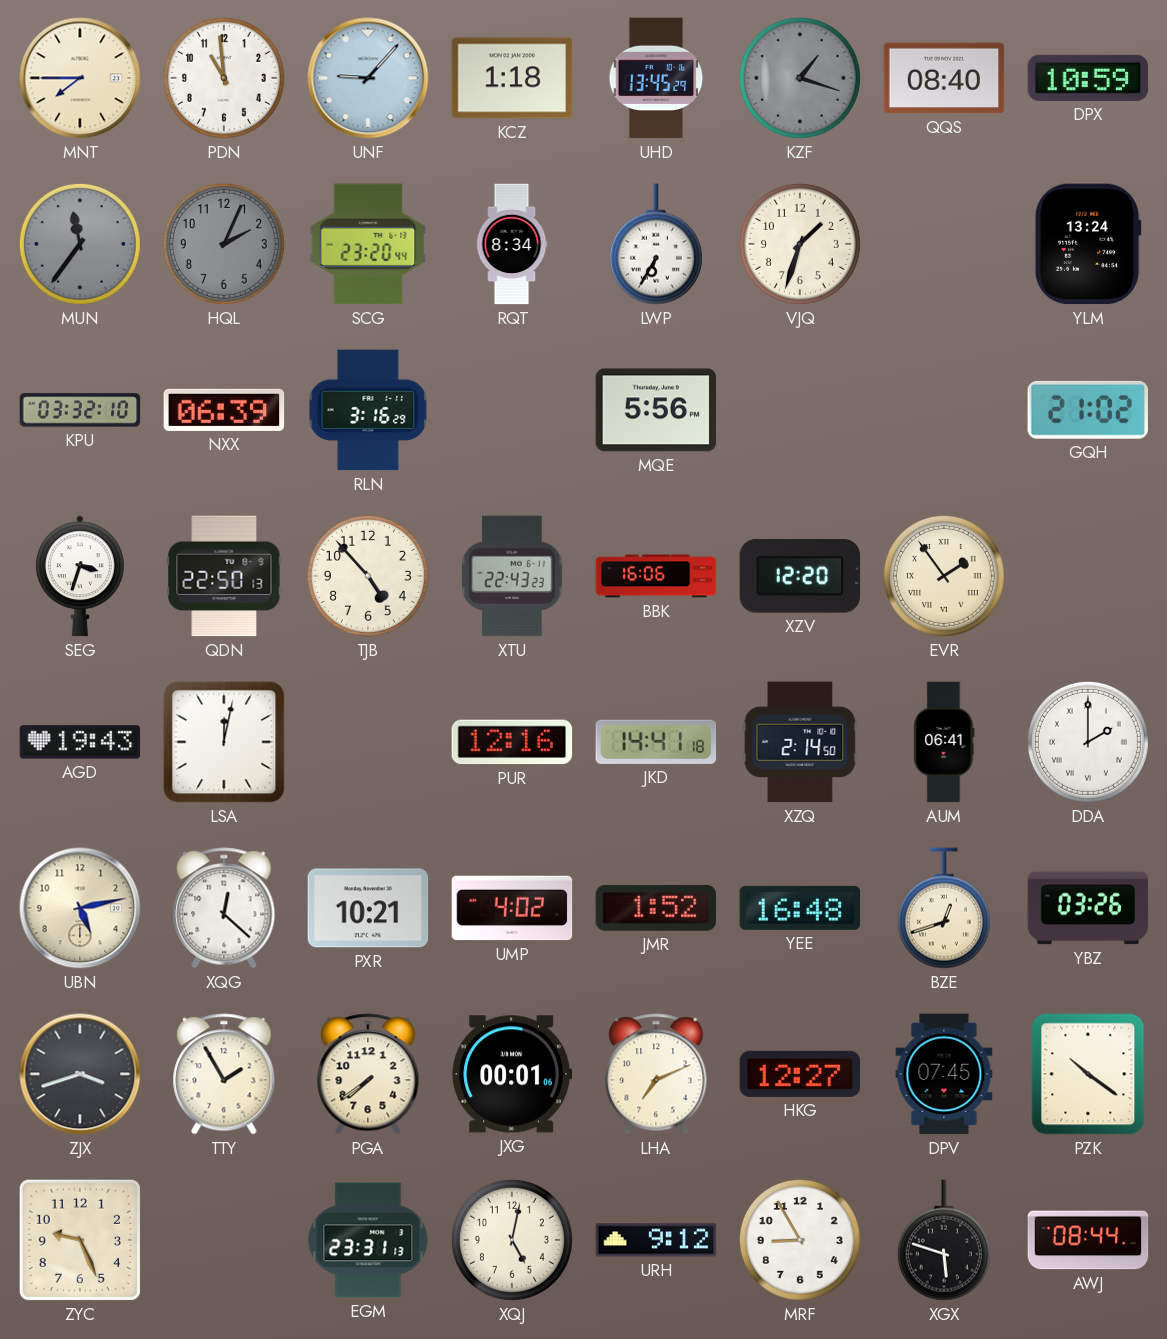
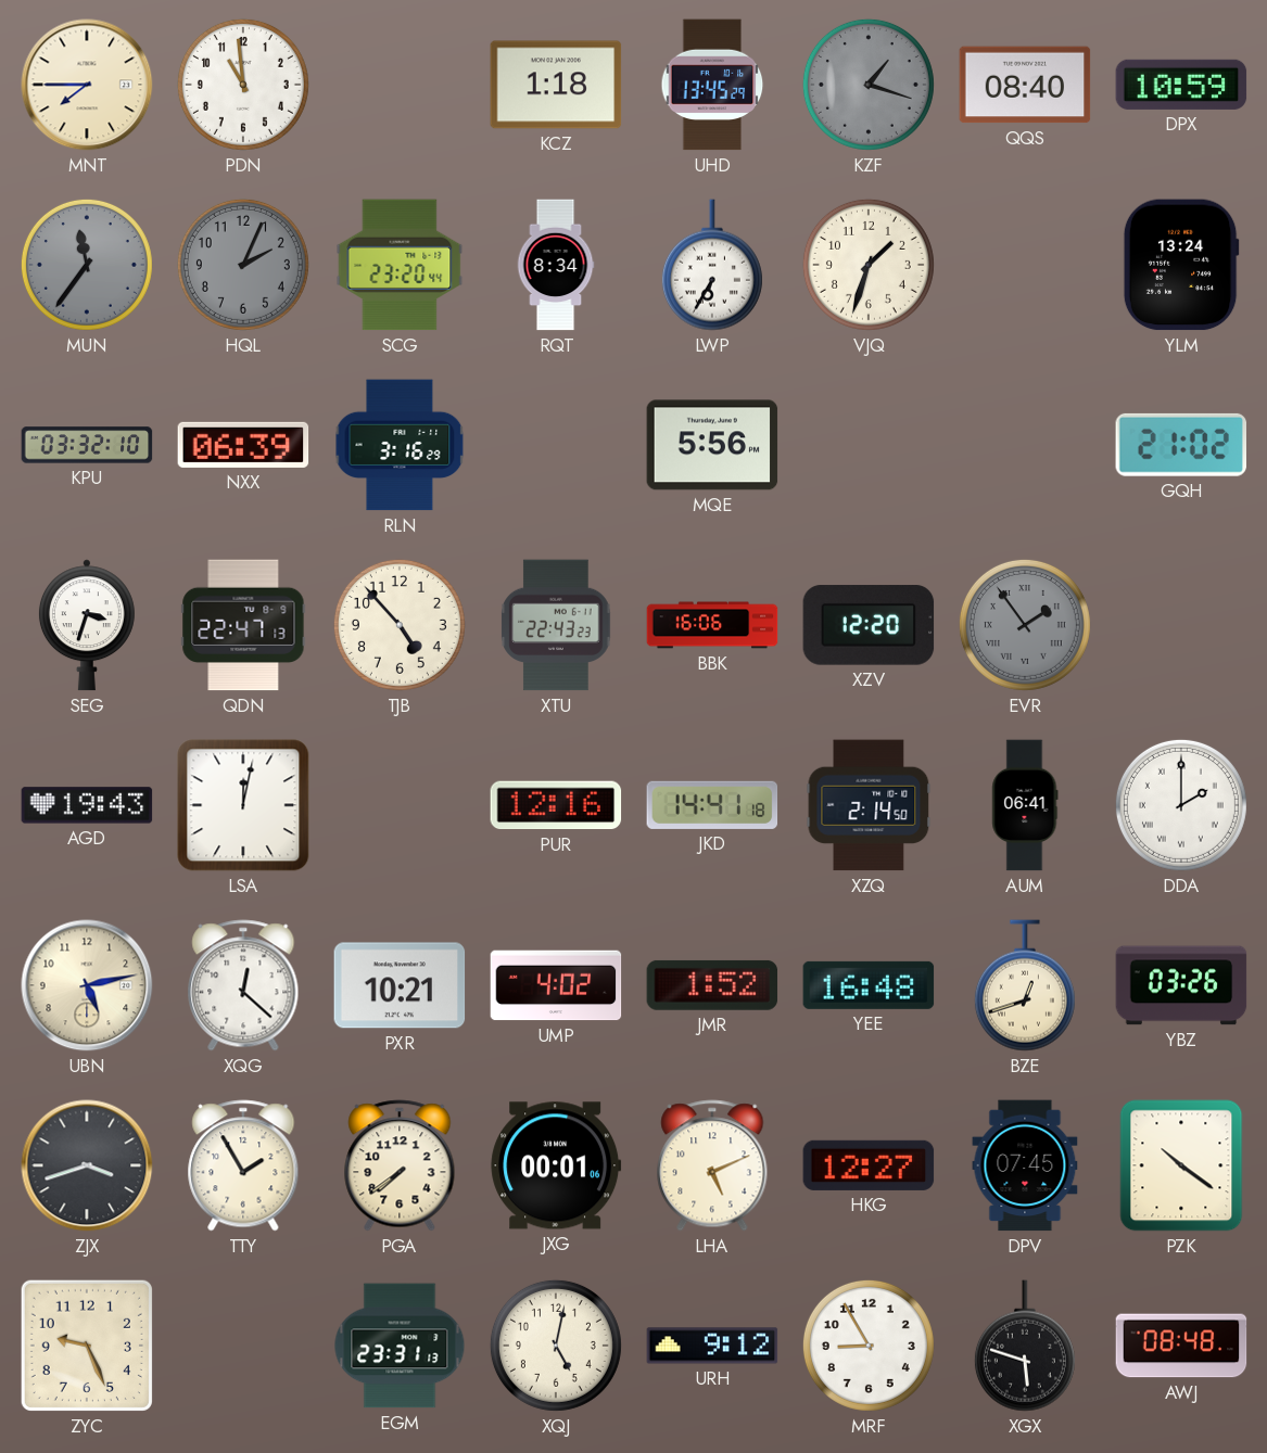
UNF: 9:07 -> none
QDN: 22:50 -> 22:47
EVR dial: cream -> grey
LHA: 7:11 -> 5:11
AWJ: 08:44 -> 08:48
